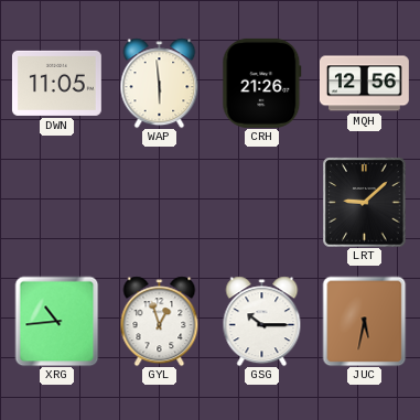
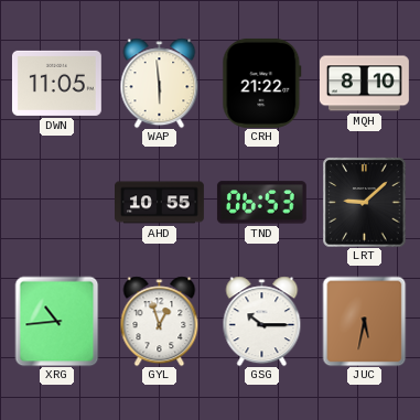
CRH: 21:26 -> 21:22
MQH: 12:56 -> 8:10
AHD: none -> 10:55
TND: none -> 06:53
